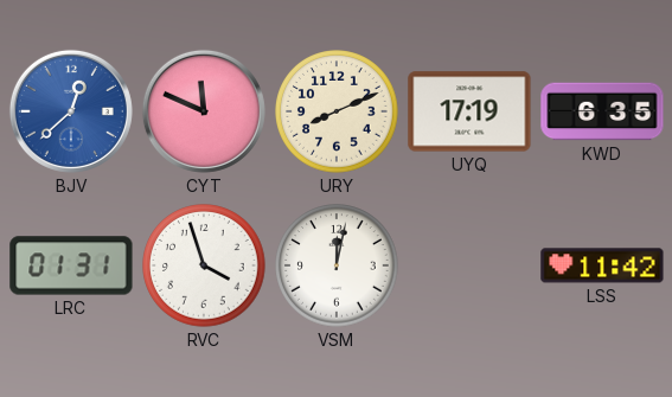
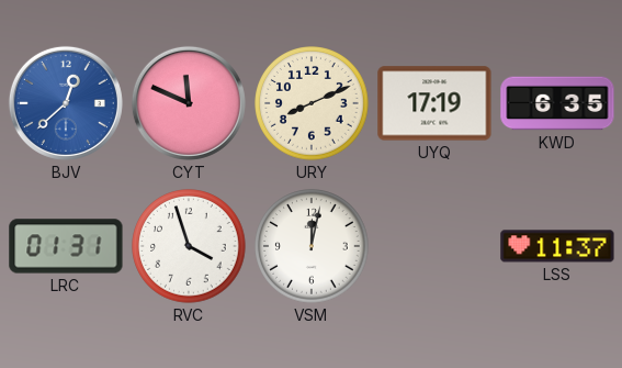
LSS: 11:42 -> 11:37
